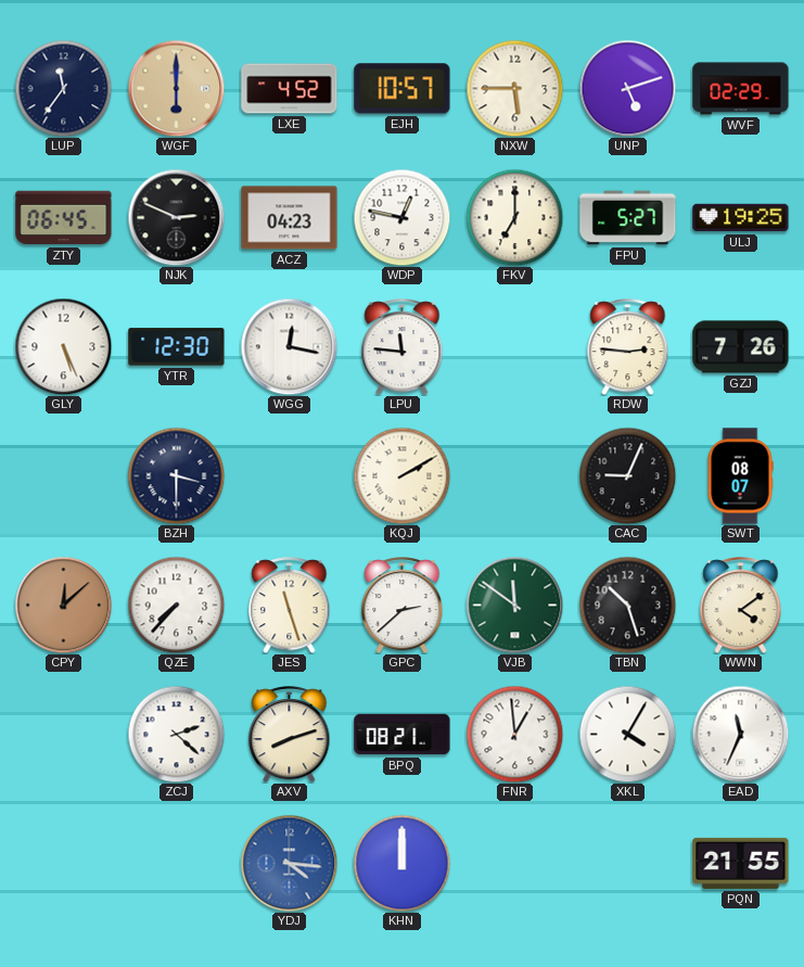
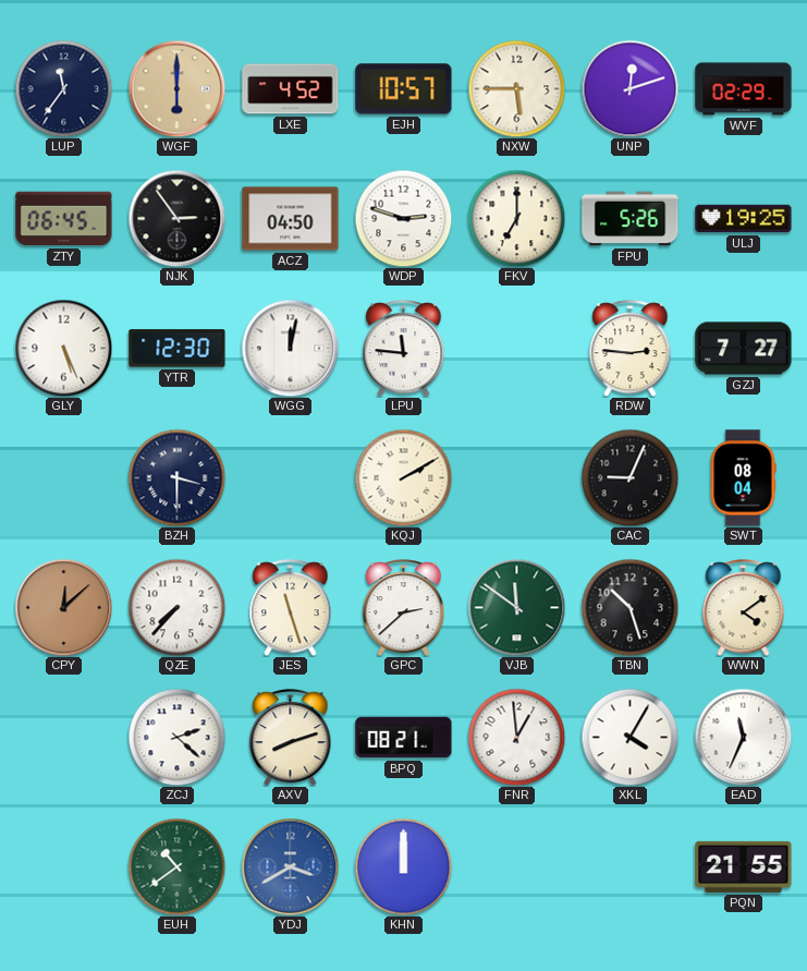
UNP: 5:12 -> 12:12
NJK: 2:49 -> 2:54
ACZ: 04:23 -> 04:50
WDP: 12:47 -> 2:48
FPU: 5:27 -> 5:26
WGG: 12:17 -> 12:02
GZJ: 7:26 -> 7:27
SWT: 08:07 -> 08:04
EUH: none -> 10:39
YDJ: 4:16 -> 3:40
